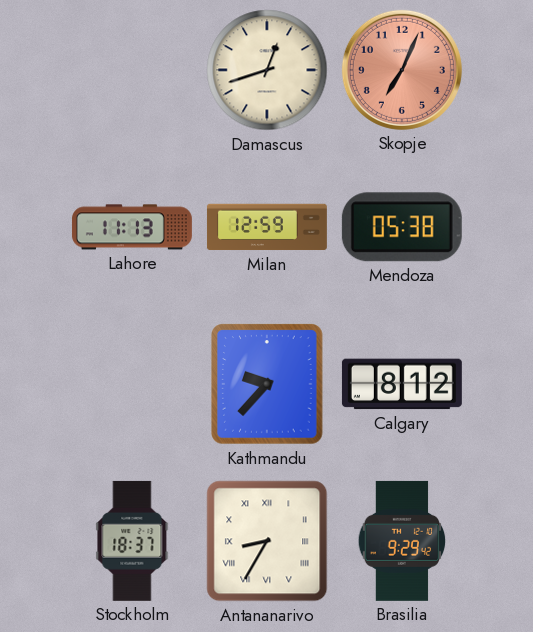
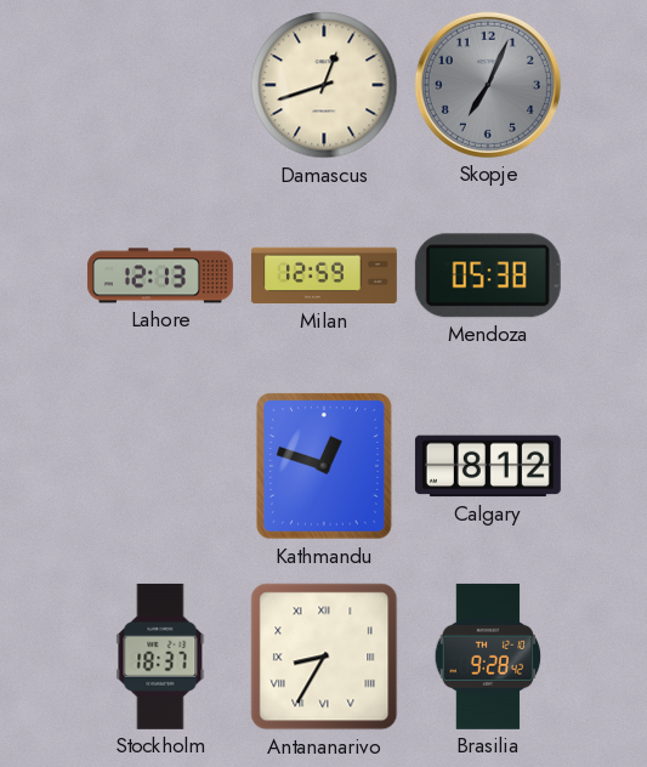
Skopje dial: salmon -> grey
Lahore: 11:13 -> 12:13
Kathmandu: 9:37 -> 12:48
Brasilia: 9:29 -> 9:28
